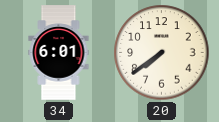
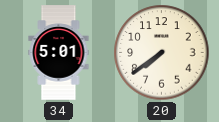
34: 6:01 -> 5:01
